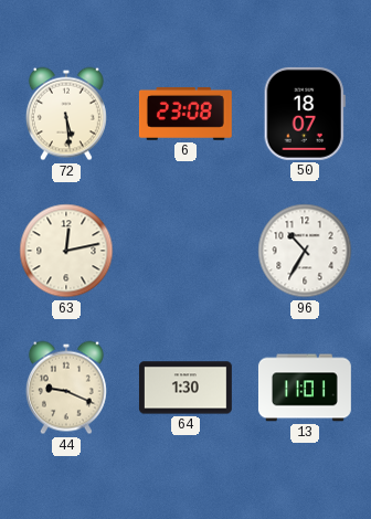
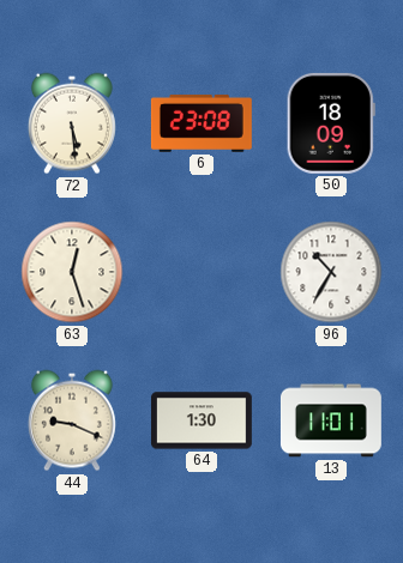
50: 18:07 -> 18:09
63: 12:13 -> 12:27
